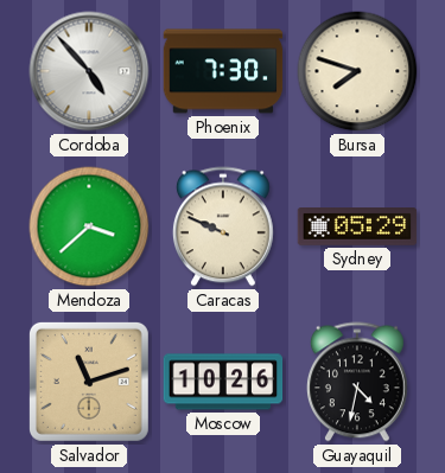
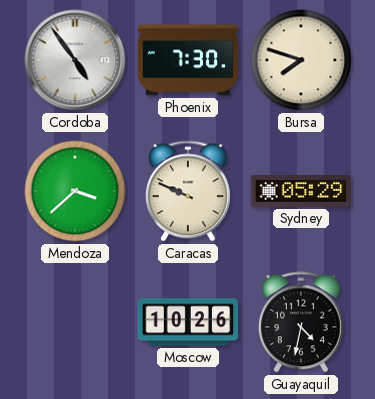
Cordoba: 4:53 -> 4:54
Salvador: 11:12 -> none
